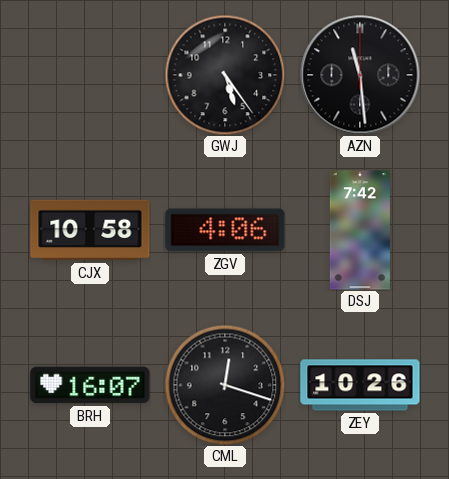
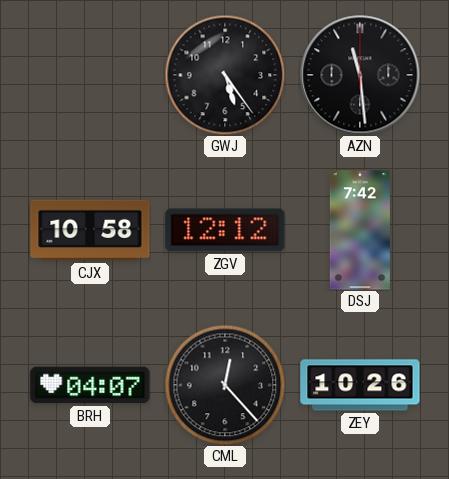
ZGV: 4:06 -> 12:12
BRH: 16:07 -> 04:07
CML: 12:18 -> 12:23
